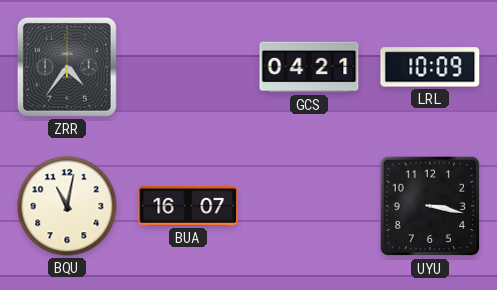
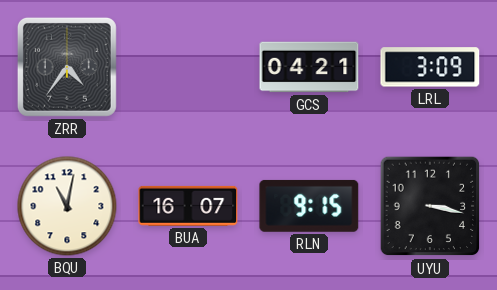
LRL: 10:09 -> 3:09
RLN: none -> 9:15
